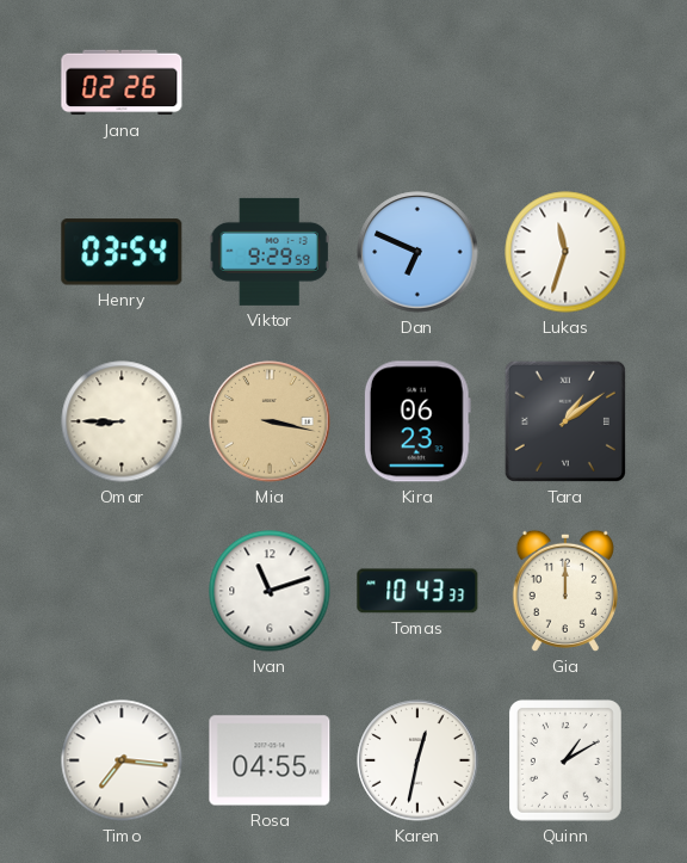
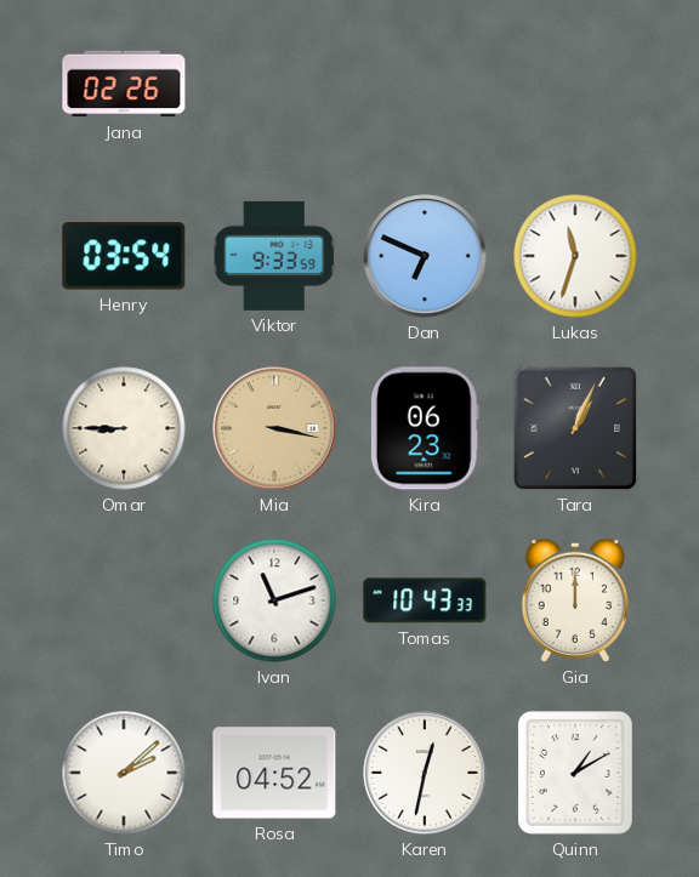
Viktor: 9:29 -> 9:33
Tara: 1:09 -> 1:04
Timo: 7:16 -> 2:08
Rosa: 04:55 -> 04:52
